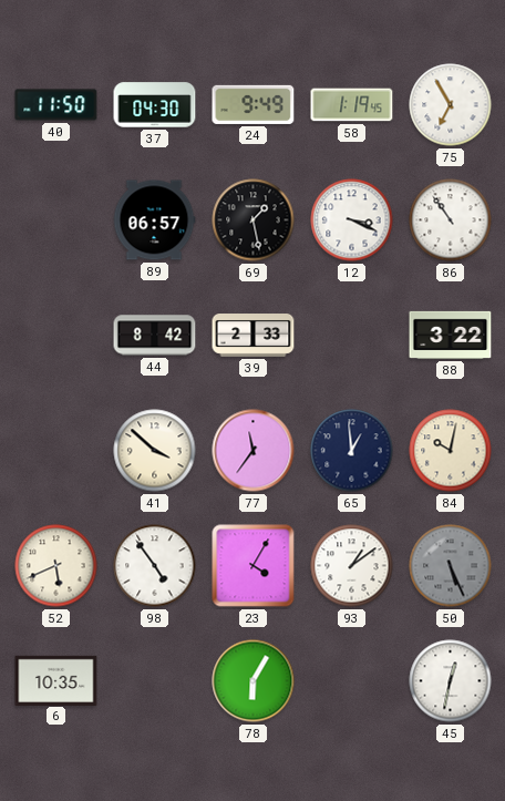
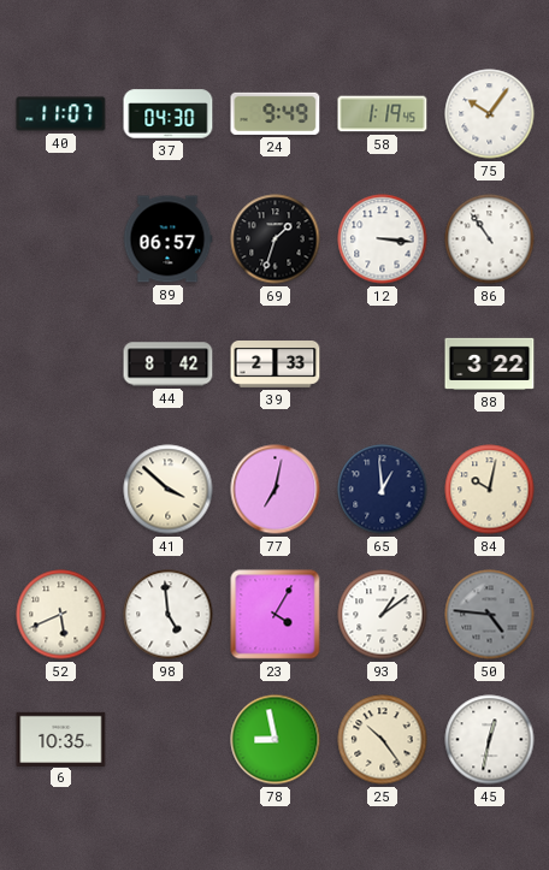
40: 11:50 -> 11:07
75: 6:55 -> 10:06
69: 1:28 -> 1:33
12: 3:19 -> 3:16
77: 11:36 -> 7:02
98: 4:54 -> 4:59
50: 5:26 -> 4:46
78: 6:05 -> 8:58
25: none -> 10:24
